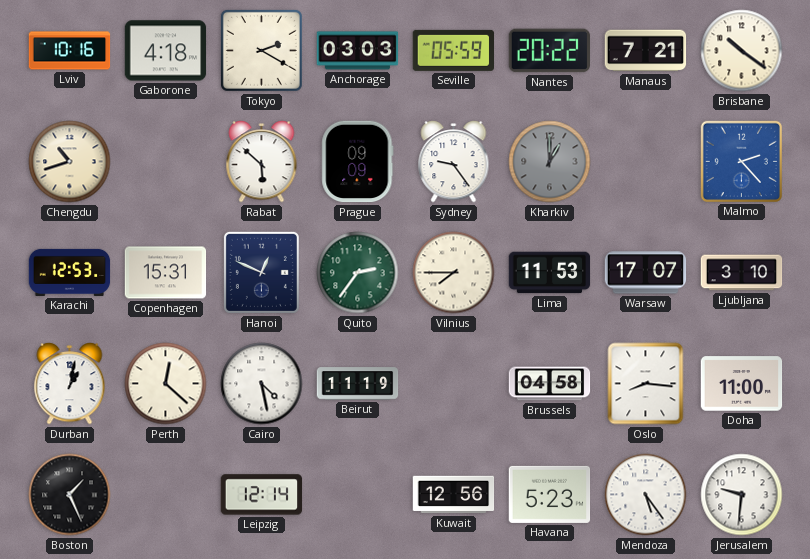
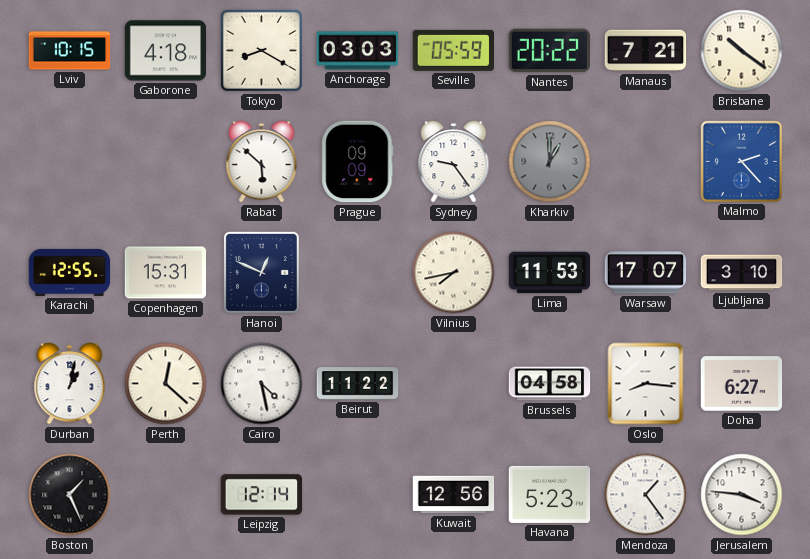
Lviv: 10:16 -> 10:15
Tokyo: 2:20 -> 8:20
Chengdu: 10:42 -> none
Karachi: 12:53 -> 12:55
Quito: 2:36 -> none
Vilnius: 7:45 -> 7:43
Beirut: 11:19 -> 11:22
Doha: 11:00 -> 6:27
Mendoza: 5:24 -> 1:24
Jerusalem: 9:31 -> 3:46
